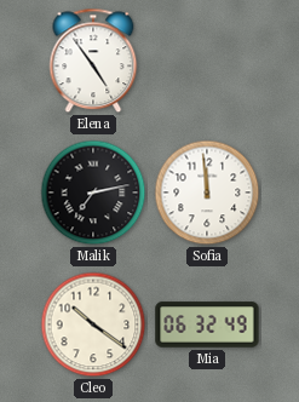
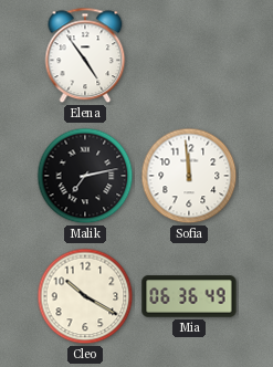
Cleo: 10:21 -> 10:20
Mia: 06:32 -> 06:36
